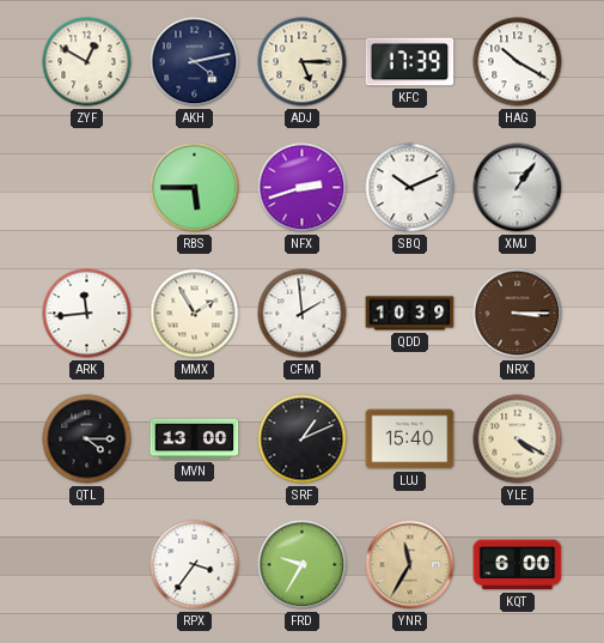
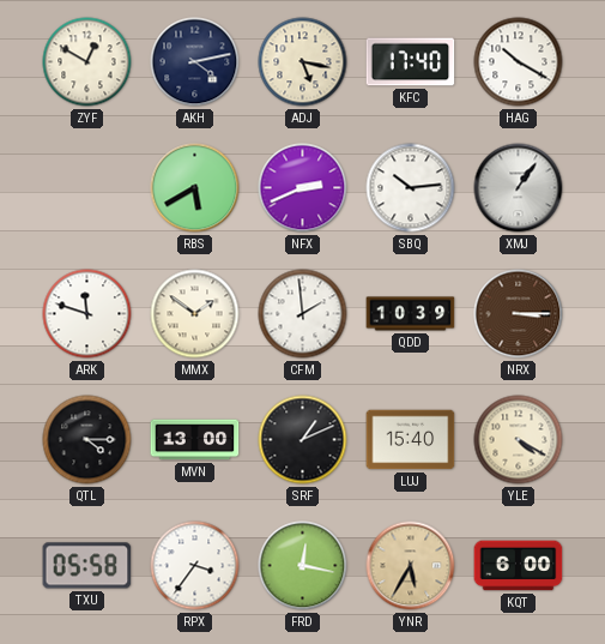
ADJ: 5:15 -> 5:17
KFC: 17:39 -> 17:40
RBS: 5:45 -> 5:40
NFX: 2:42 -> 2:41
SBQ: 10:11 -> 10:14
ARK: 11:44 -> 11:48
MMX: 1:55 -> 1:51
TXU: none -> 05:58
FRD: 9:35 -> 12:17
YNR: 11:35 -> 5:35
